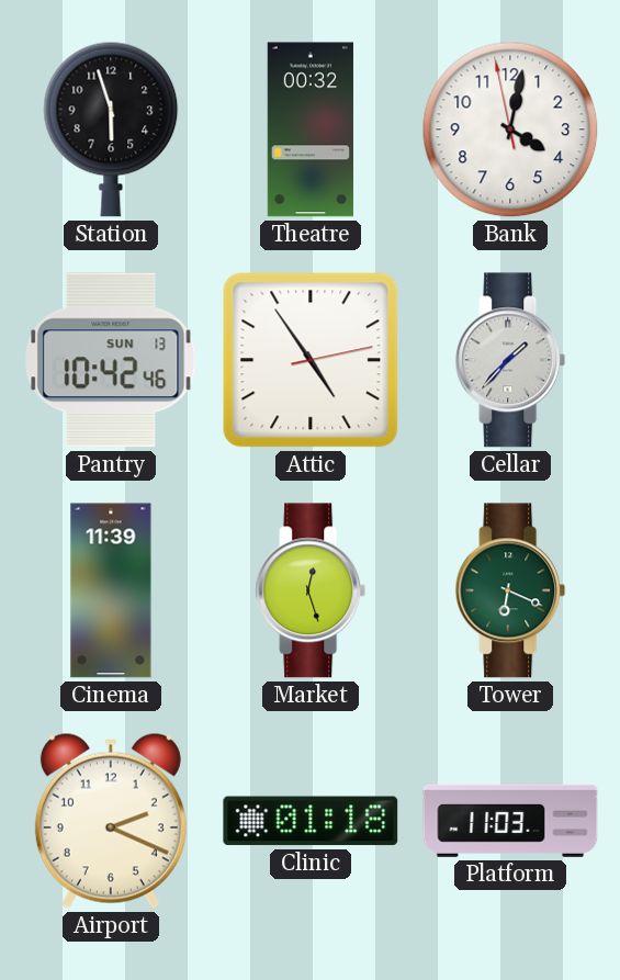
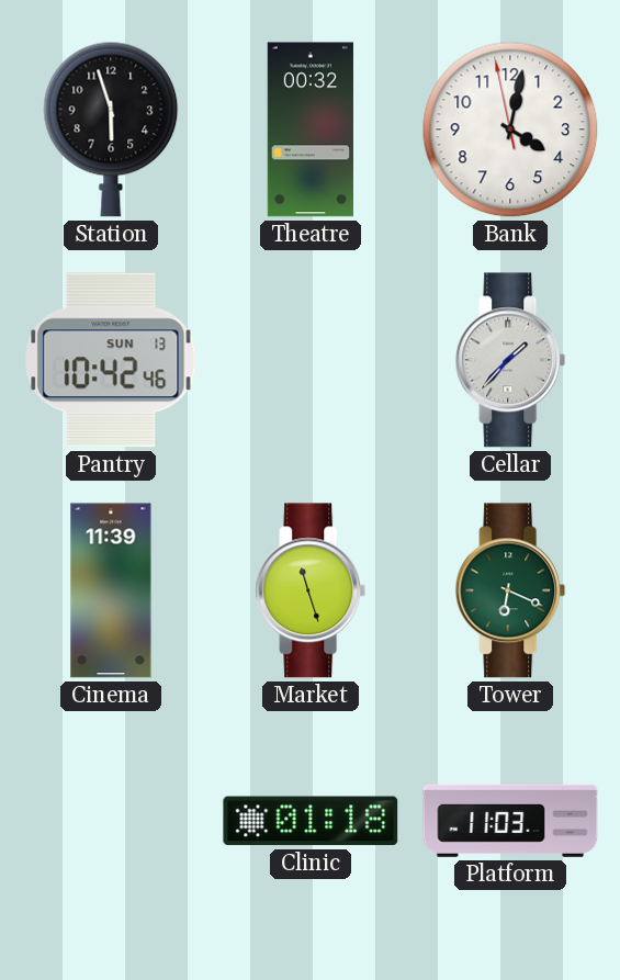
Attic: 4:54 -> none
Market: 12:27 -> 11:27
Airport: 2:19 -> none
